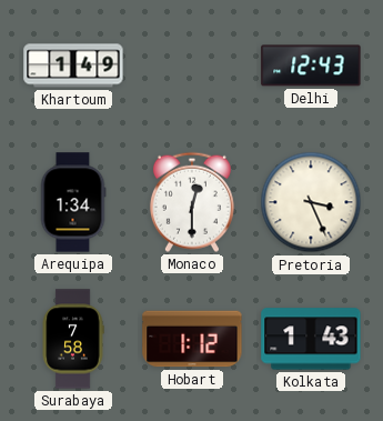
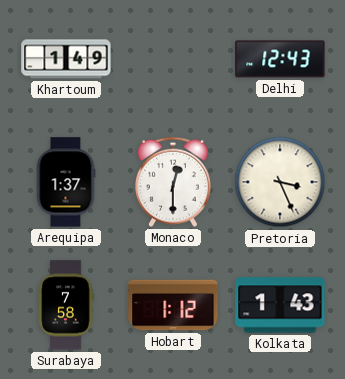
Arequipa: 1:34 -> 1:37
